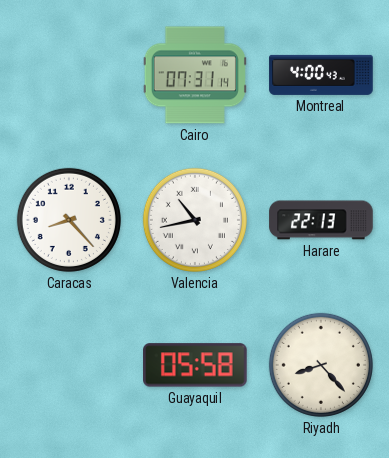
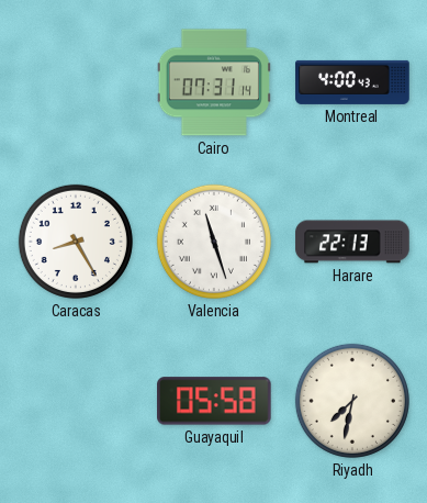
Caracas: 8:23 -> 8:25
Valencia: 10:43 -> 11:27
Riyadh: 8:23 -> 7:32
